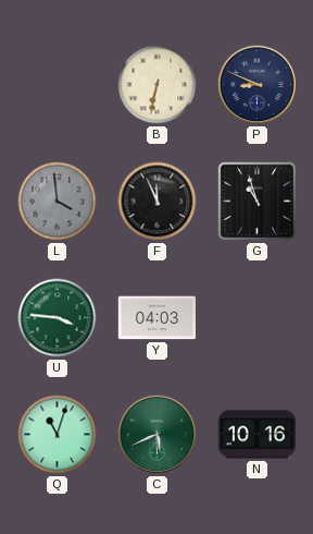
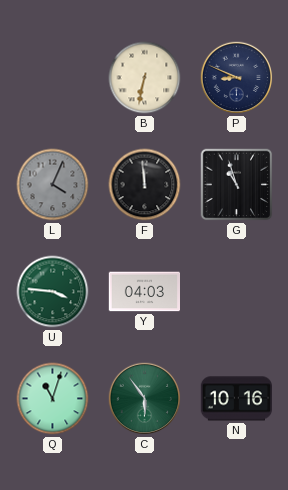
L: 3:59 -> 4:04
F: 11:56 -> 11:59
C: 5:41 -> 5:54
